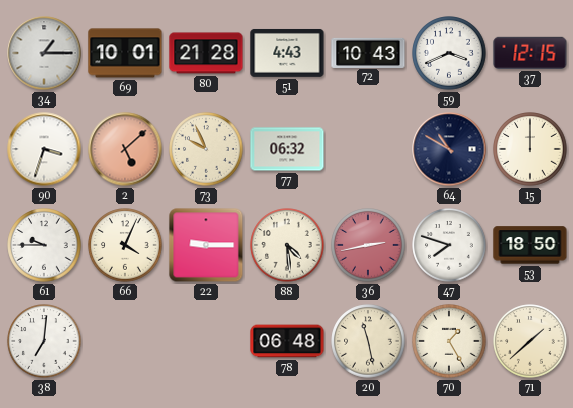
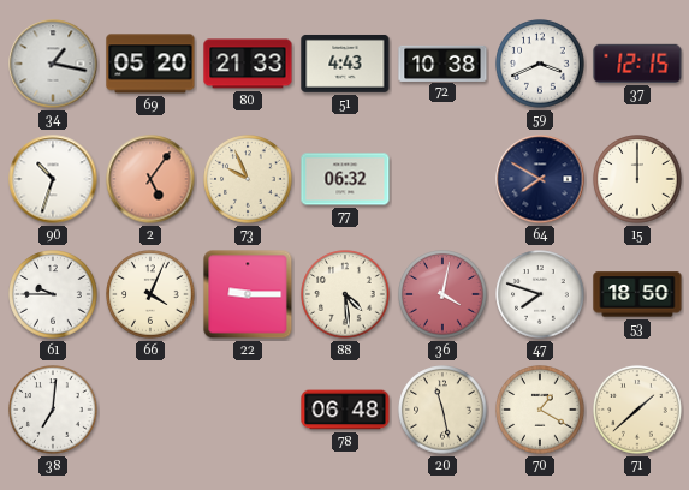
34: 1:15 -> 1:17
69: 10:01 -> 05:20
80: 21:28 -> 21:33
72: 10:43 -> 10:38
90: 3:33 -> 10:33
2: 5:08 -> 5:06
64: 10:50 -> 7:50
36: 2:43 -> 4:02
70: 1:25 -> 1:20
